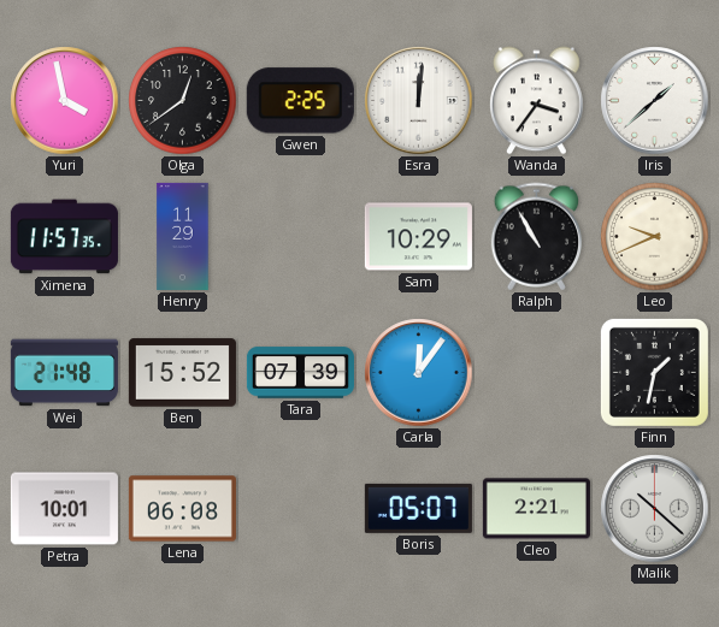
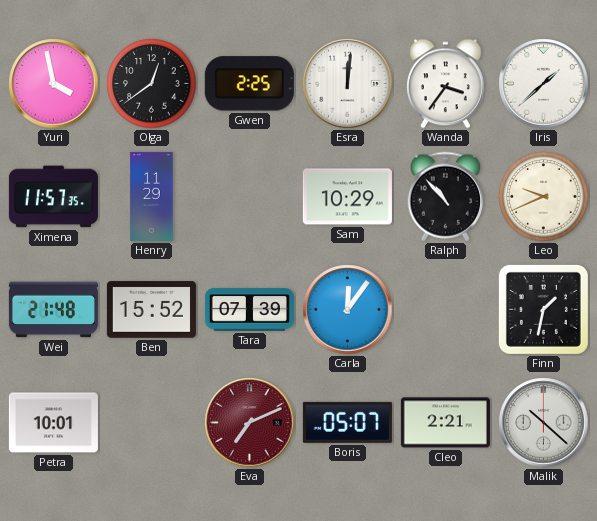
Ralph: 10:55 -> 10:53
Lena: 06:08 -> none
Eva: none -> 7:11
